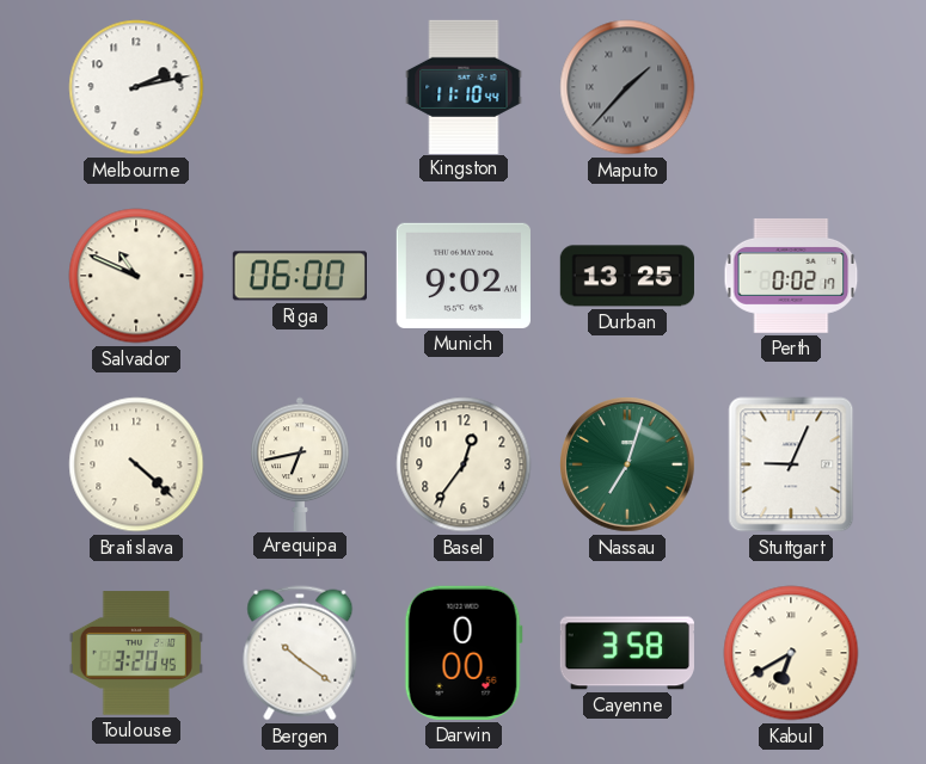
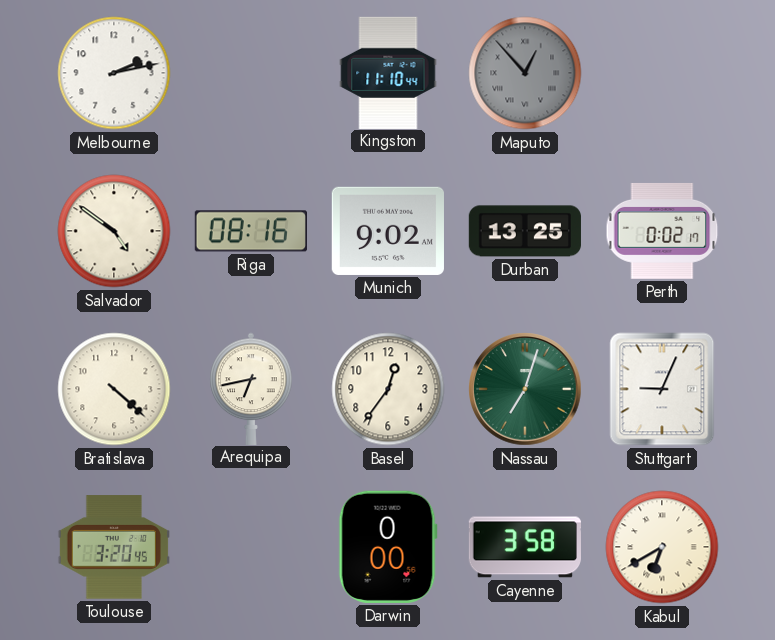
Maputo: 1:37 -> 12:53
Salvador: 10:49 -> 4:51
Riga: 06:00 -> 08:16
Bergen: 10:21 -> none
